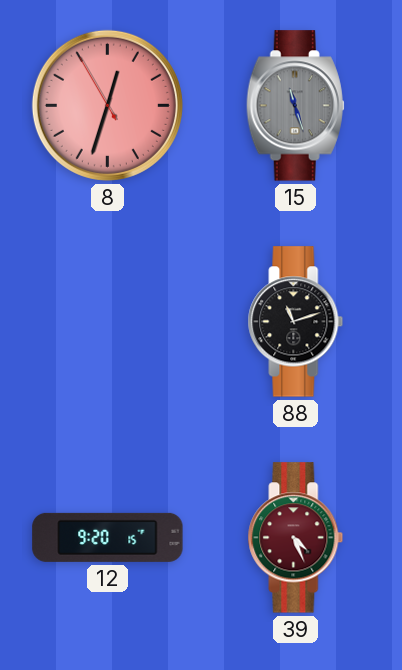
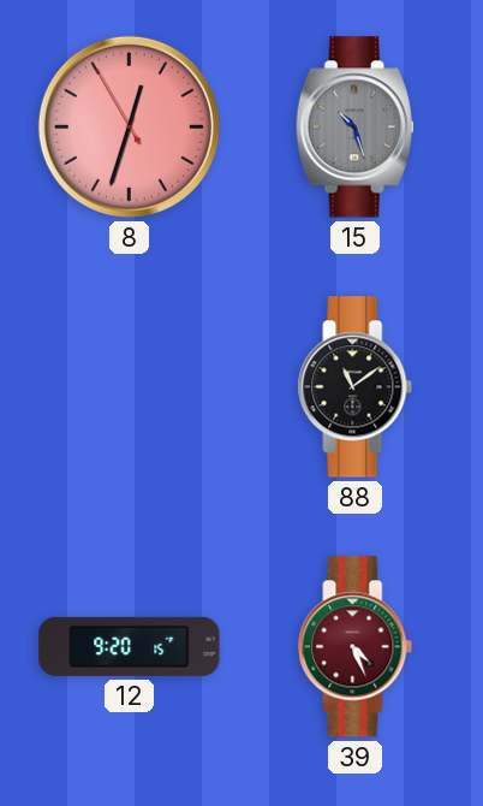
15: 11:27 -> 10:27
88: 11:12 -> 11:09
